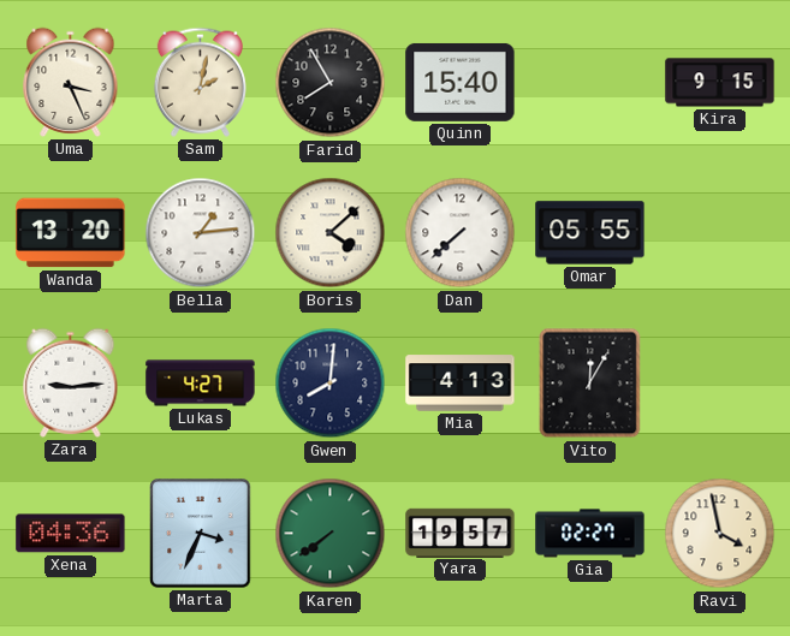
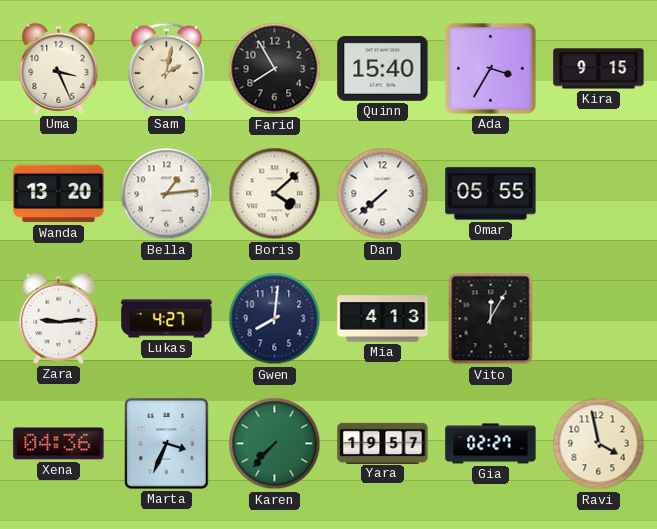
Ada: none -> 3:35
Karen: 7:39 -> 7:37
